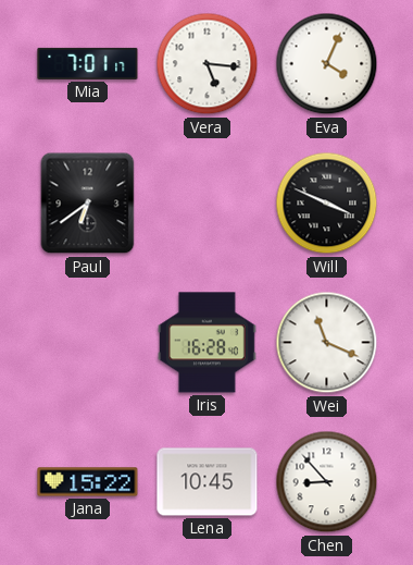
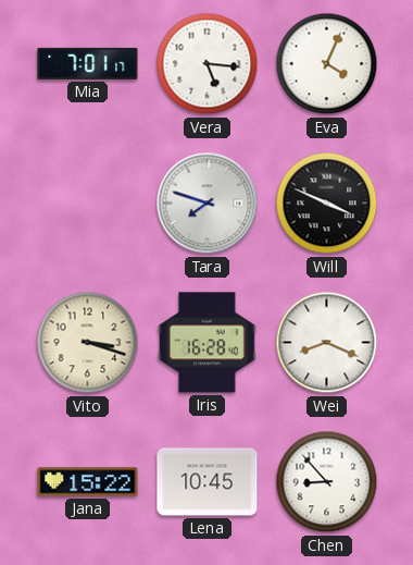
Paul: 6:39 -> none
Tara: none -> 7:48
Vito: none -> 3:18
Wei: 11:19 -> 8:19
